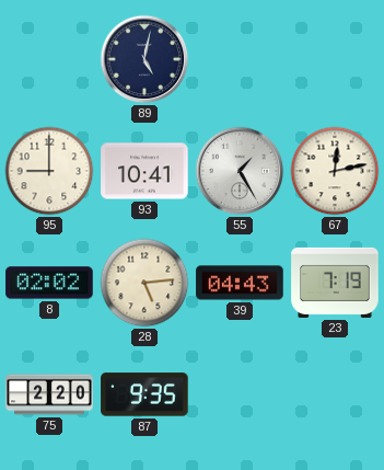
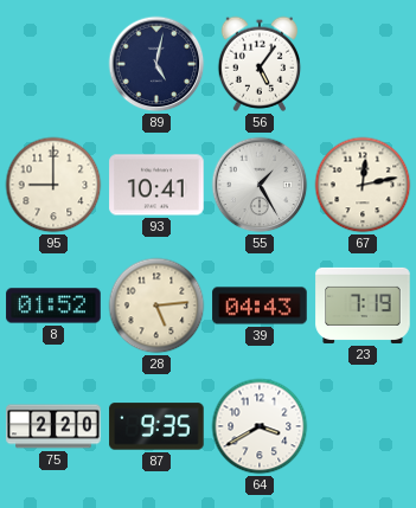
56: none -> 5:06
8: 02:02 -> 01:52
64: none -> 3:40
